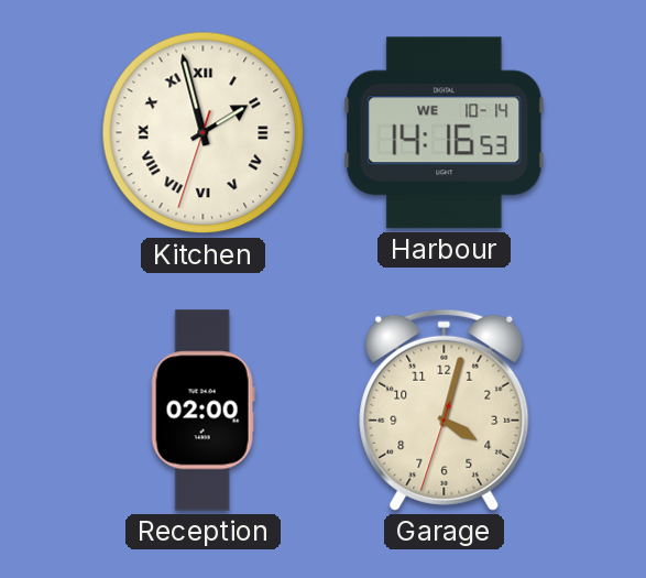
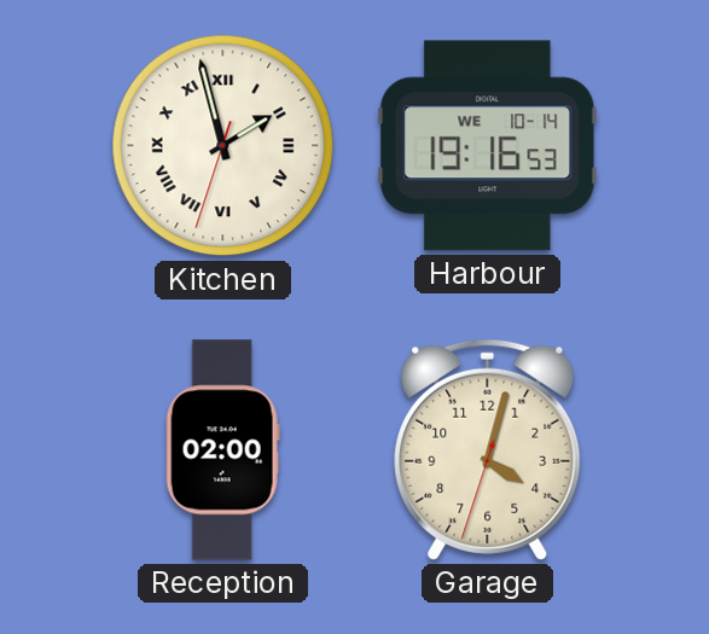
Harbour: 14:16 -> 19:16
